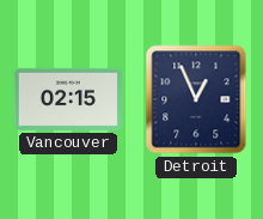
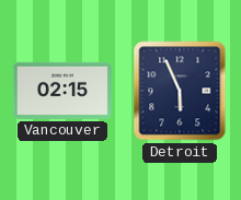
Detroit: 12:56 -> 5:56
